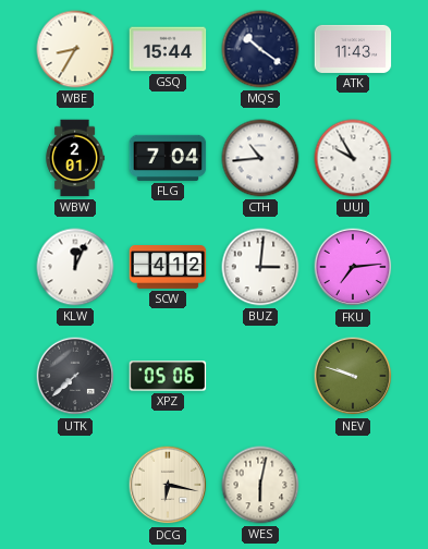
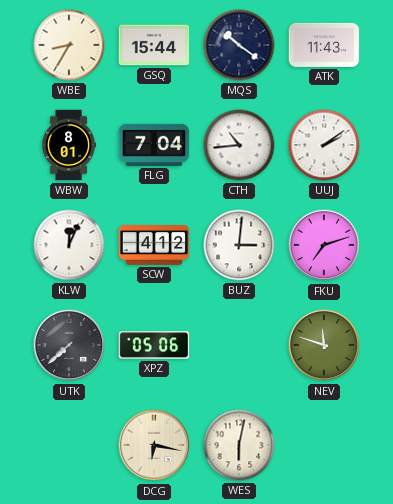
WBW: 2:01 -> 8:01
UUJ: 9:55 -> 2:09
FKU: 7:14 -> 7:12
NEV: 9:48 -> 11:48
